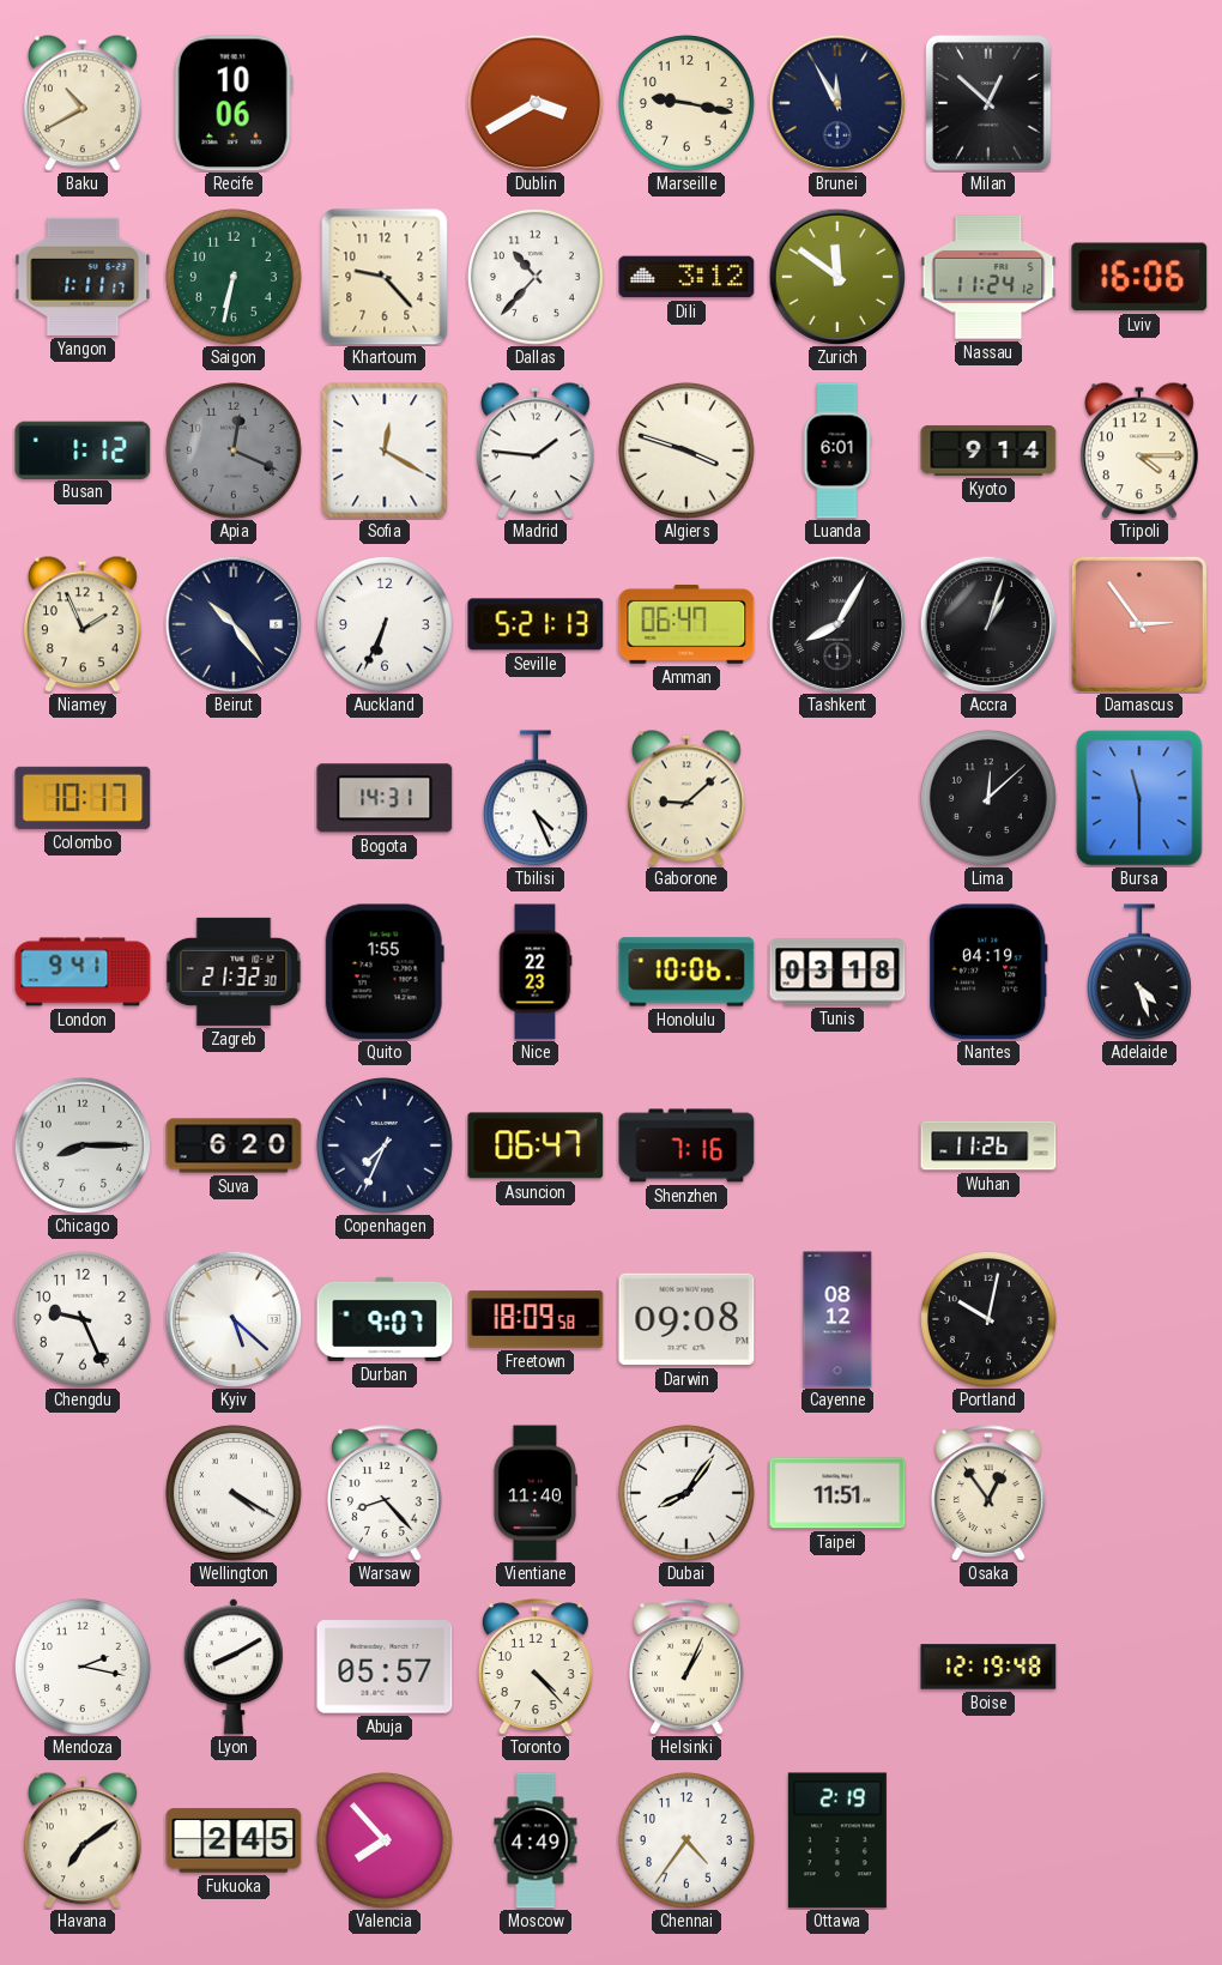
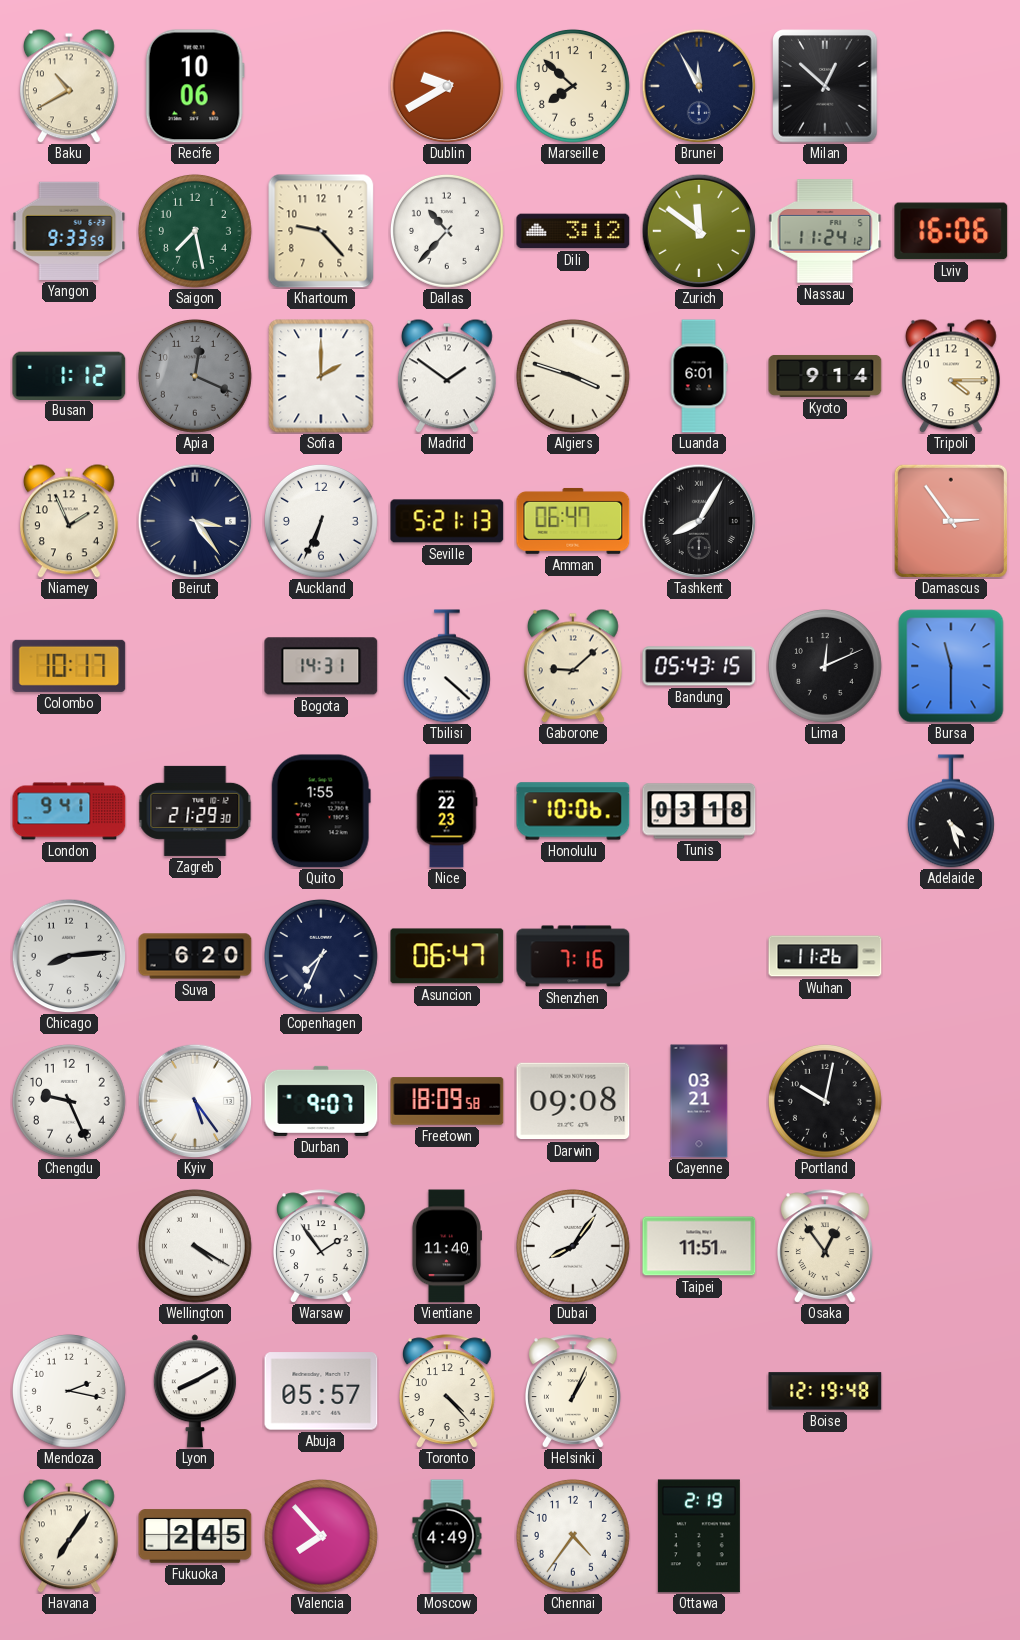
Dublin: 3:40 -> 9:40
Marseille: 9:17 -> 7:52
Yangon: 1:11 -> 9:33
Saigon: 6:32 -> 7:28
Sofia: 12:20 -> 2:00
Madrid: 1:46 -> 1:51
Beirut: 10:24 -> 3:24
Accra: 1:03 -> none
Tbilisi: 4:26 -> 4:22
Bandung: none -> 05:43
Lima: 12:08 -> 12:11
Zagreb: 21:32 -> 21:29
Nantes: 04:19 -> none
Chicago: 8:15 -> 8:14
Kyiv: 5:22 -> 5:24
Cayenne: 08:12 -> 03:21
Warsaw: 8:23 -> 1:54
Havana: 7:09 -> 7:06
